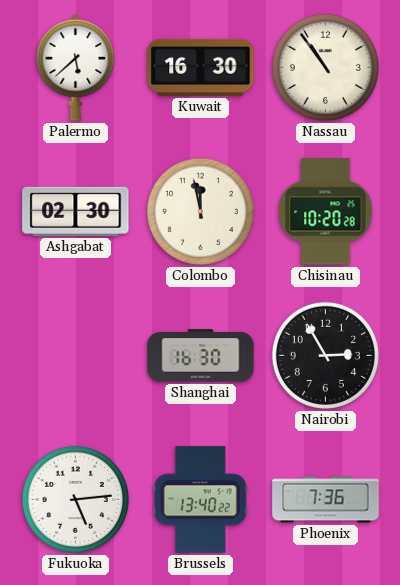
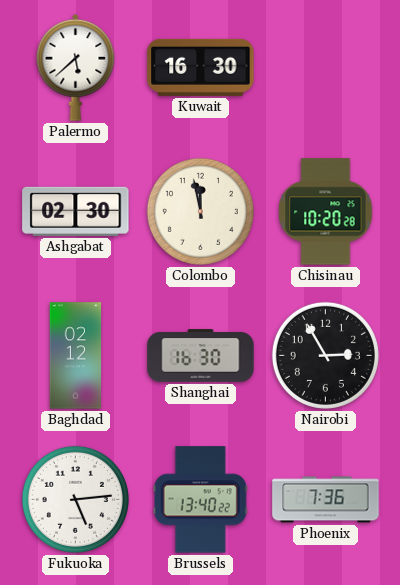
Nassau: 10:54 -> none
Baghdad: none -> 02:12
